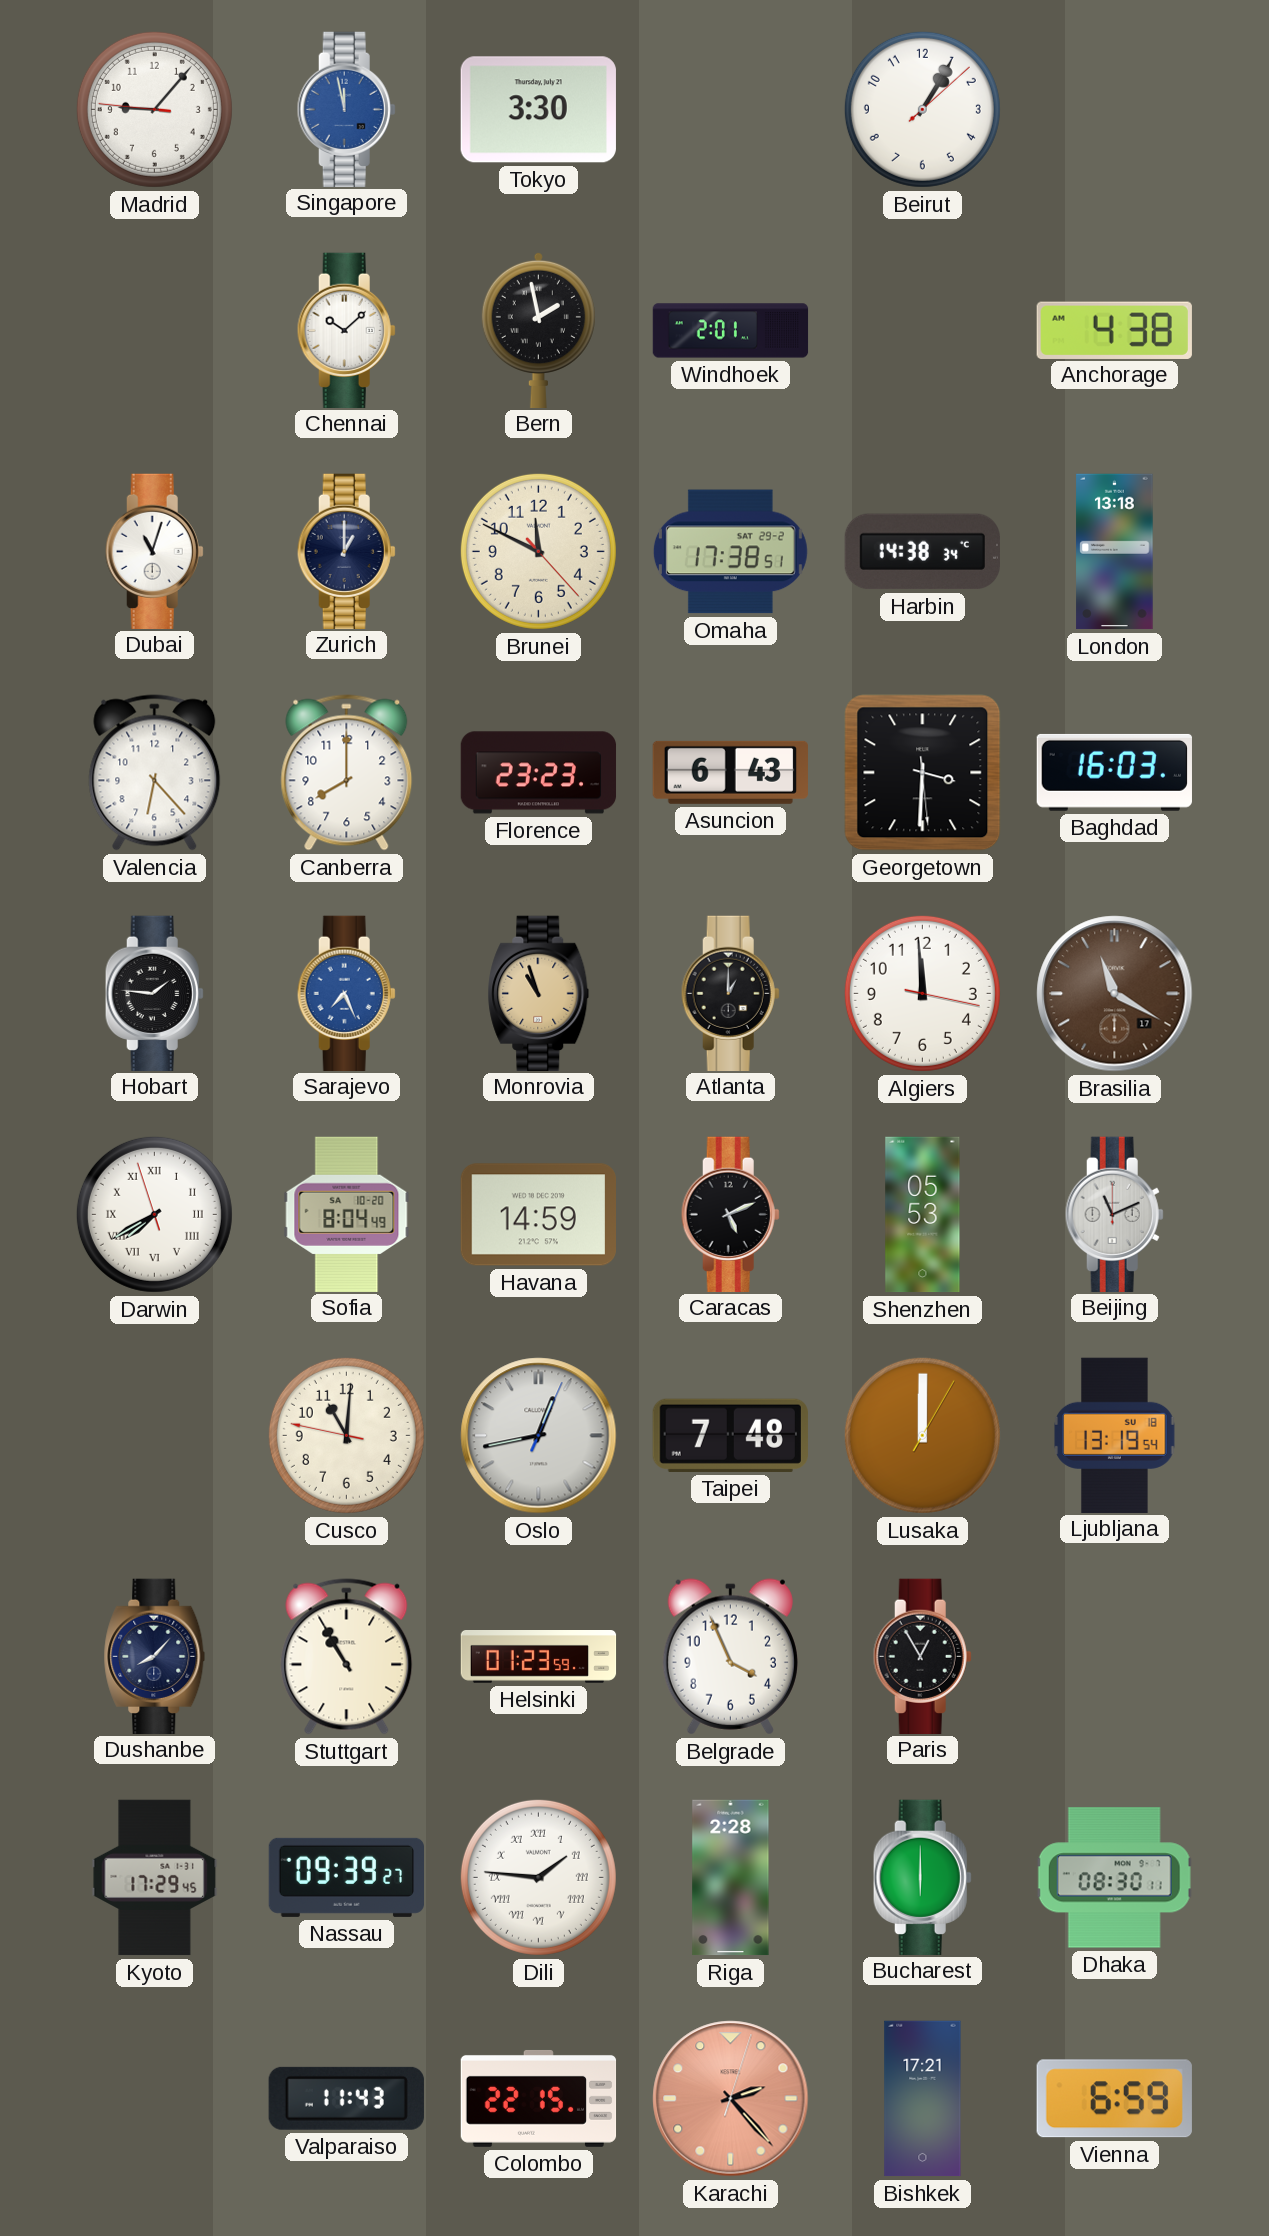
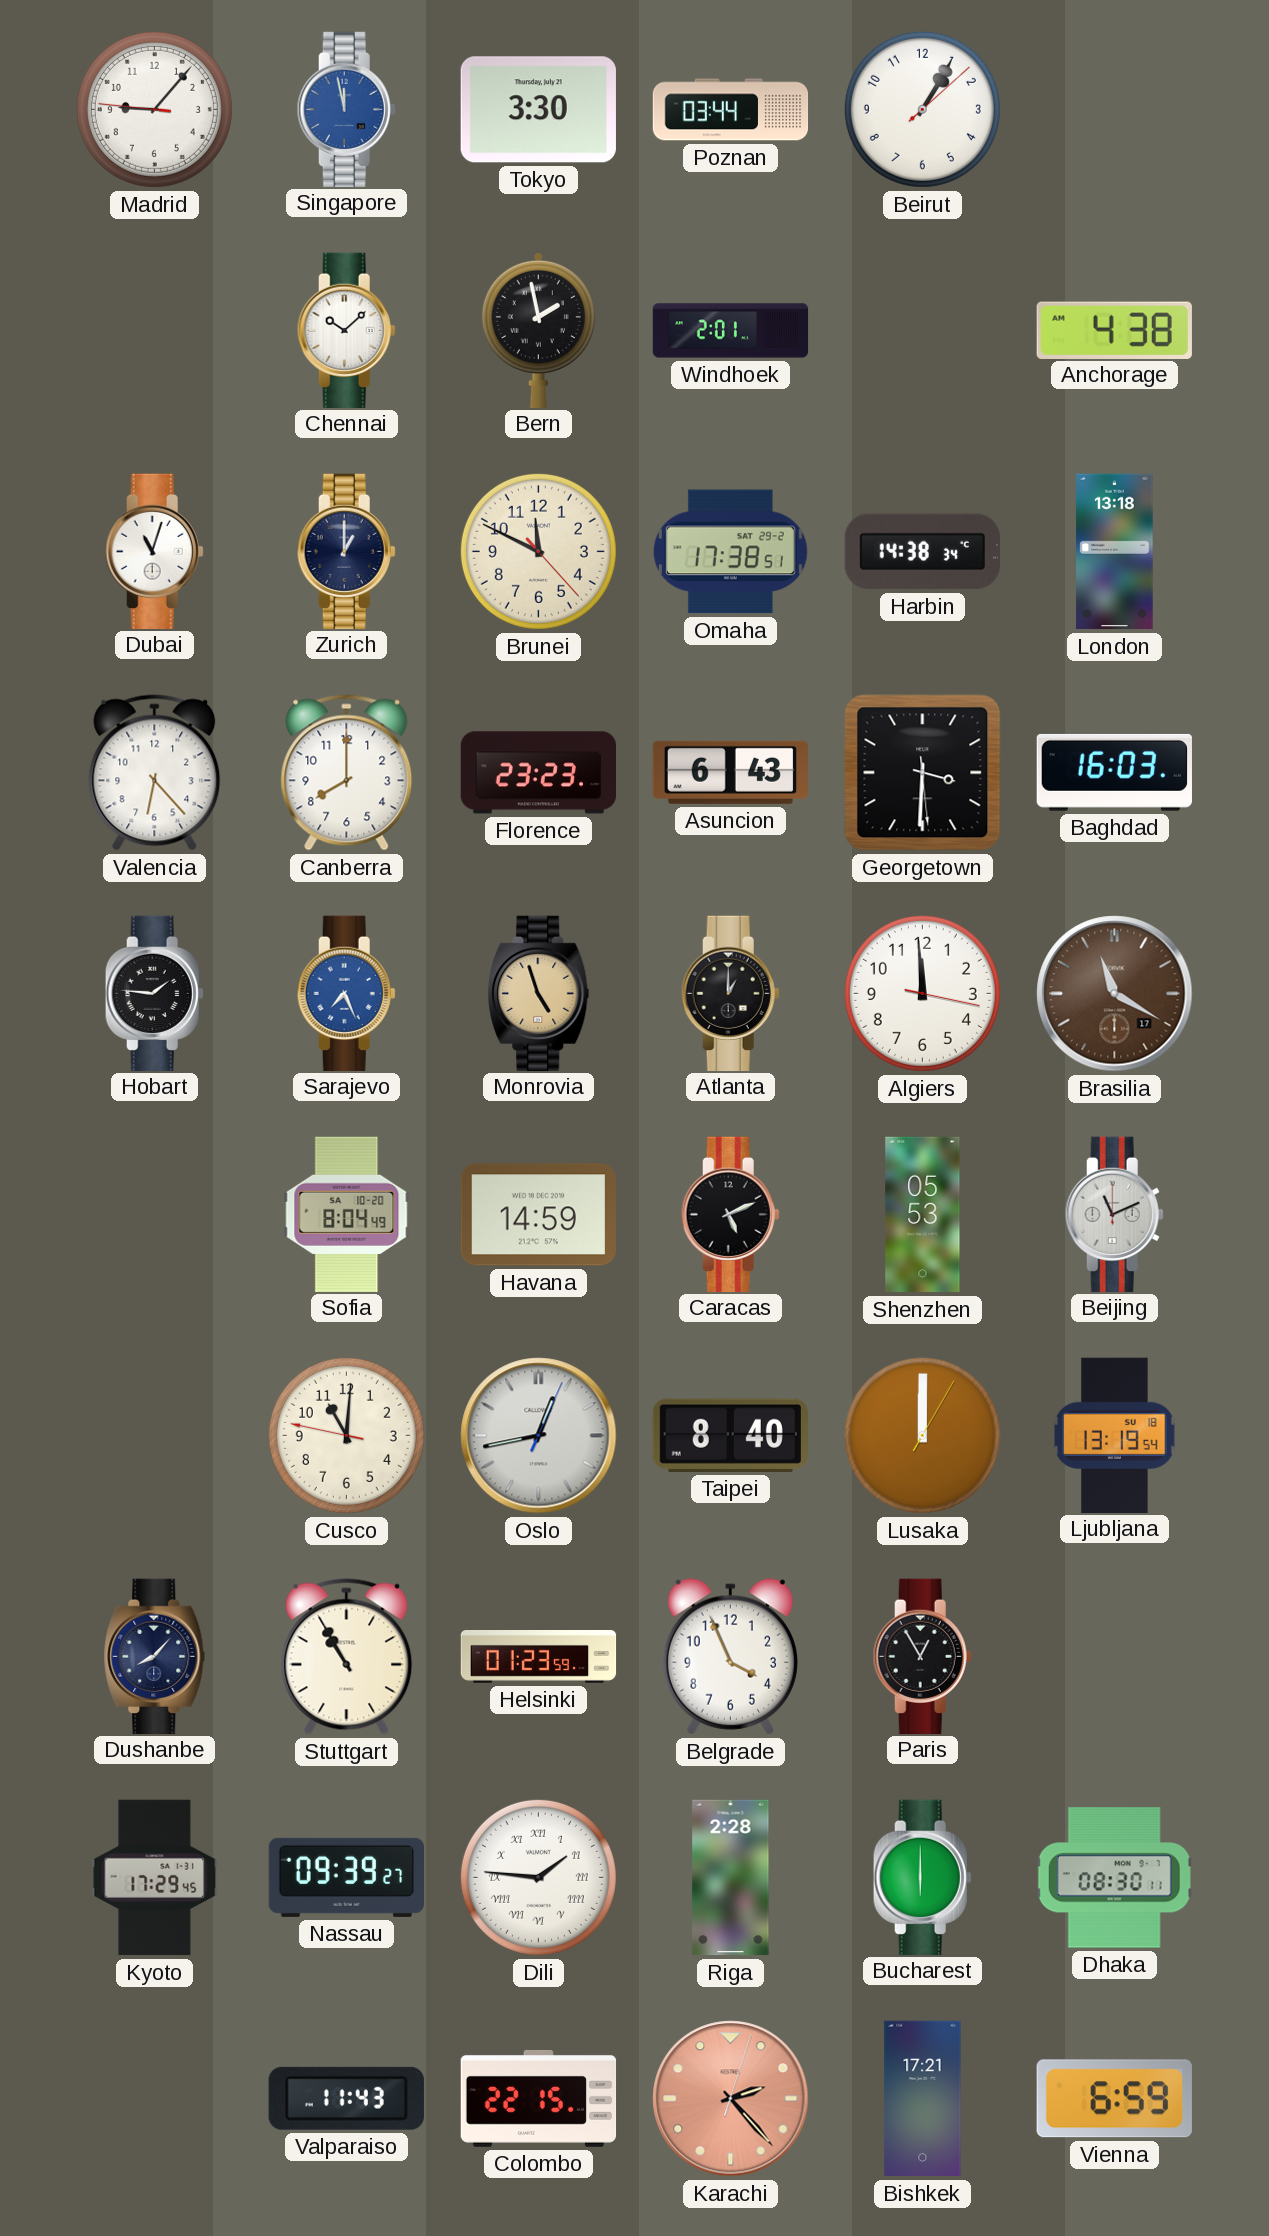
Poznan: none -> 03:44
Monrovia: 10:57 -> 4:57
Darwin: 7:39 -> none
Taipei: 7:48 -> 8:40
